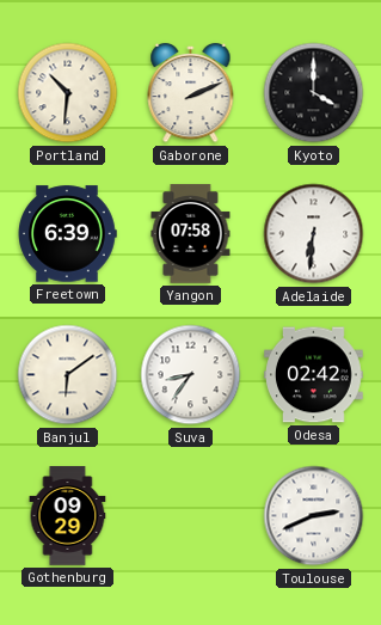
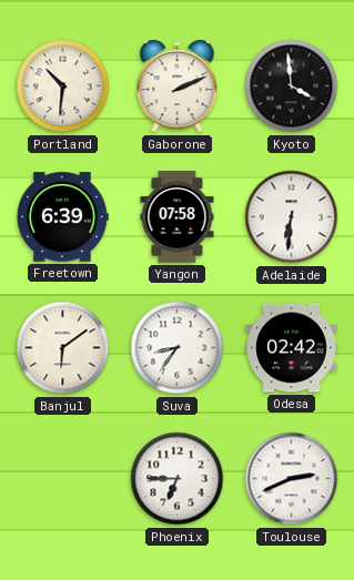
Kyoto: 4:00 -> 3:59
Gothenburg: 09:29 -> none
Phoenix: none -> 6:45
